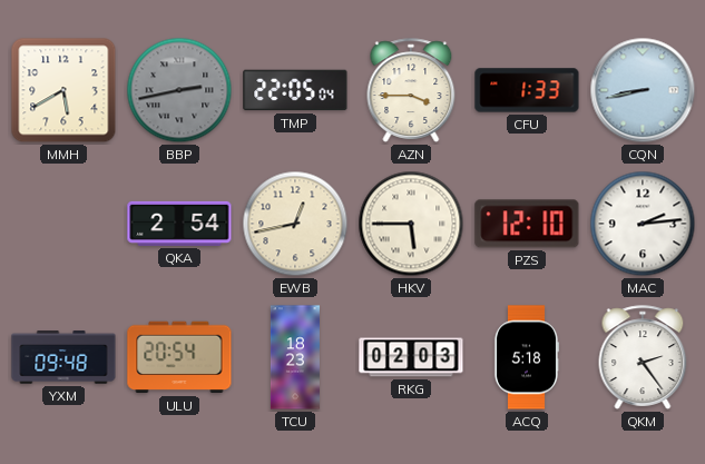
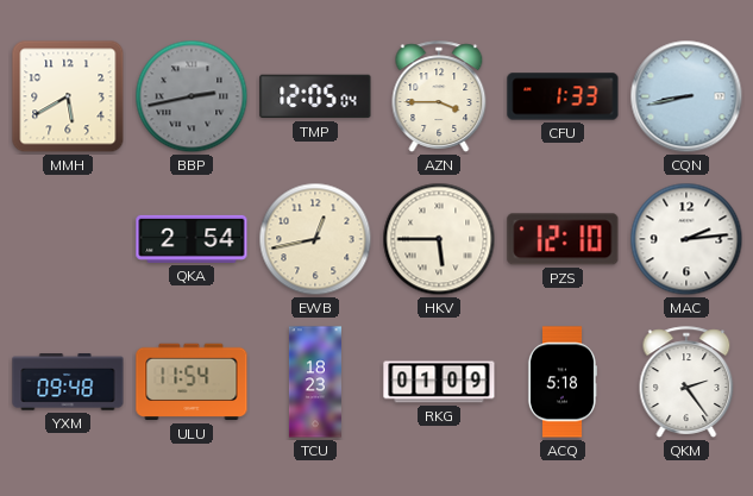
TMP: 22:05 -> 12:05
ULU: 20:54 -> 11:54
RKG: 02:03 -> 01:09
